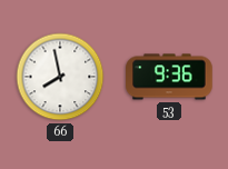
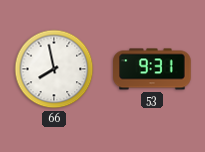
53: 9:36 -> 9:31
